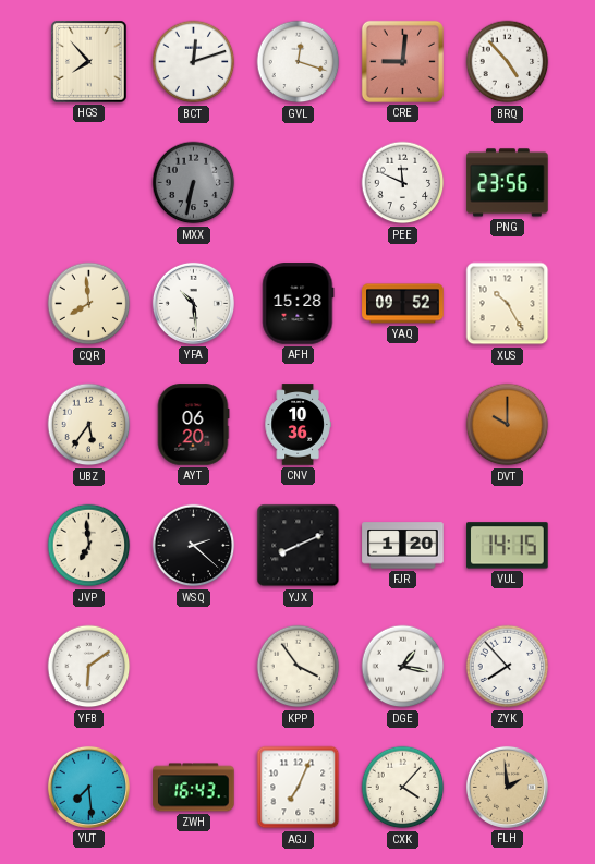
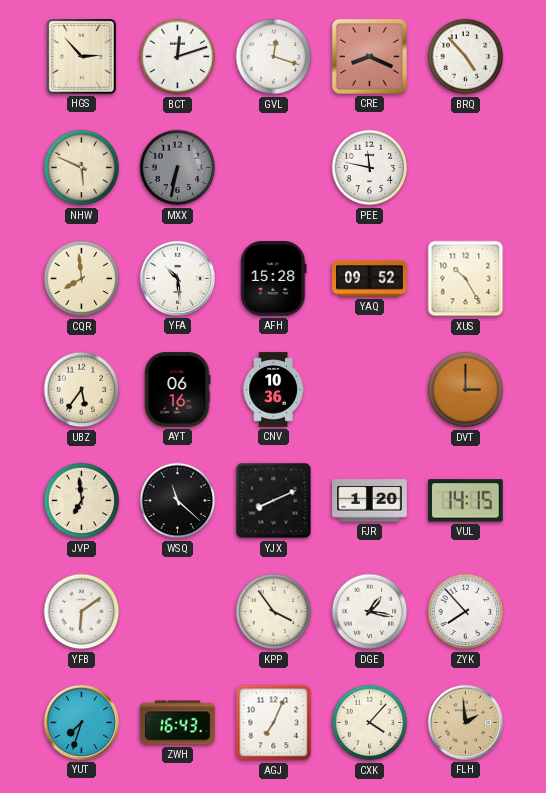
HGS: 7:53 -> 2:53
CRE: 9:01 -> 8:19
NHW: none -> 5:49
PEE: 11:49 -> 11:47
PNG: 23:56 -> none
AYT: 06:20 -> 06:16
DVT: 10:00 -> 3:00
WSQ: 2:22 -> 11:22
YUT: 7:29 -> 7:33
